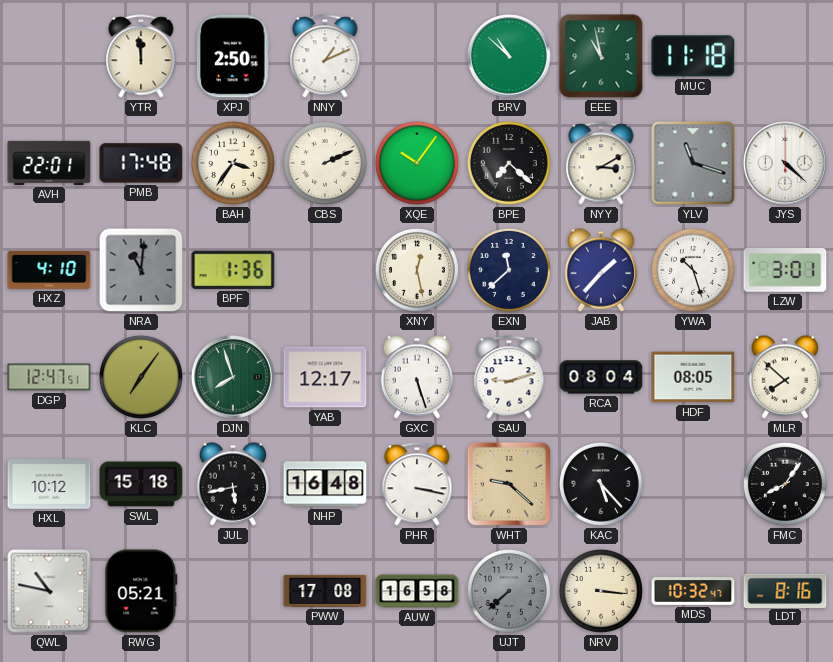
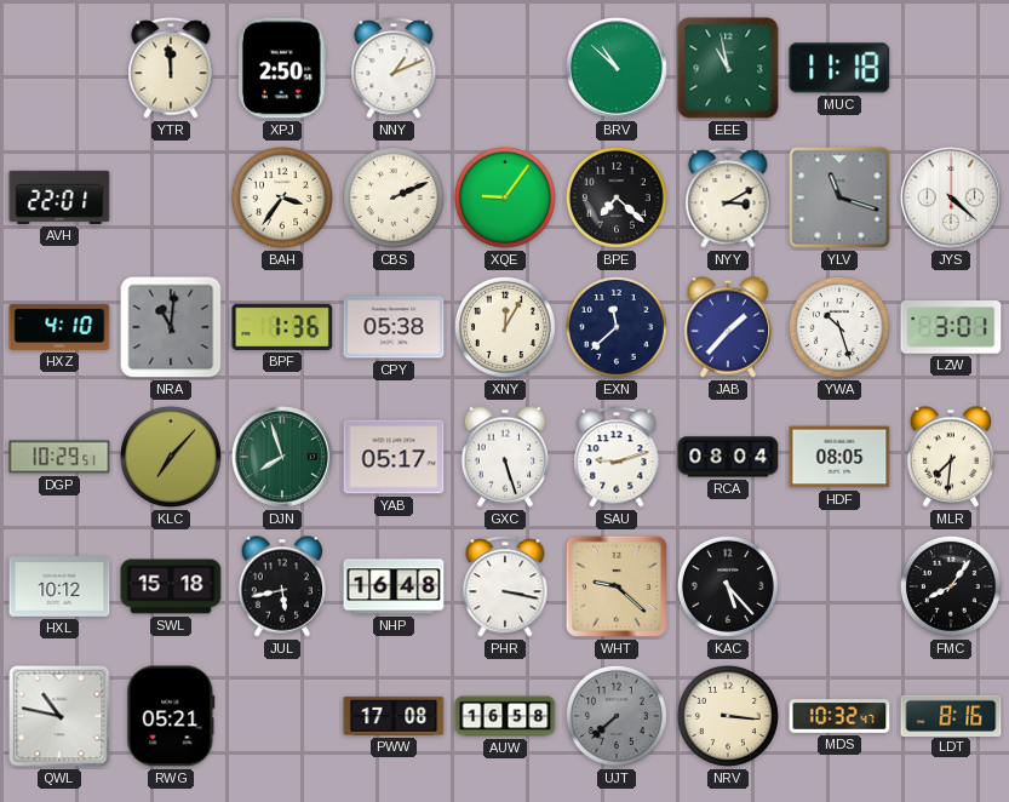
PMB: 17:48 -> none
XQE: 10:06 -> 9:06
CPY: none -> 05:38
XNY: 12:28 -> 12:05
DGP: 12:47 -> 10:29
KLC: 7:06 -> 7:07
YAB: 12:17 -> 05:17
MLR: 7:52 -> 7:31
